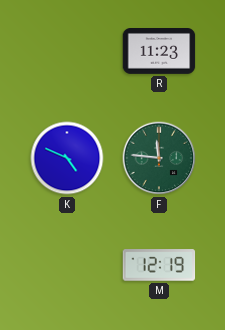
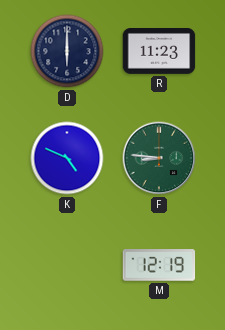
D: none -> 6:00
F: 11:46 -> 8:46
